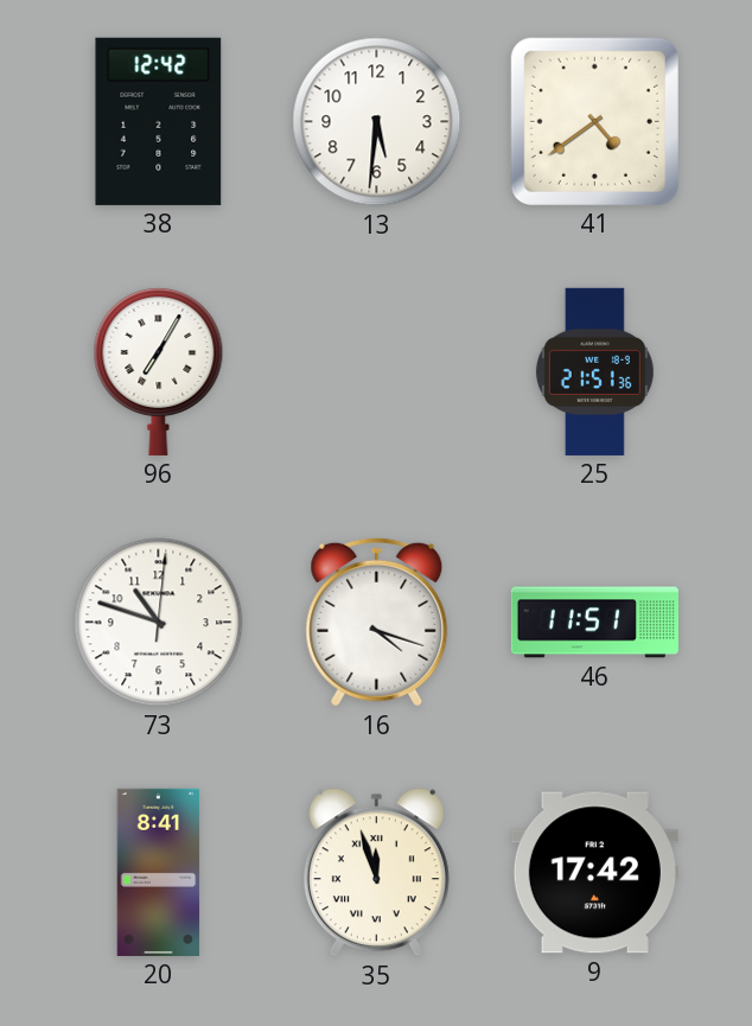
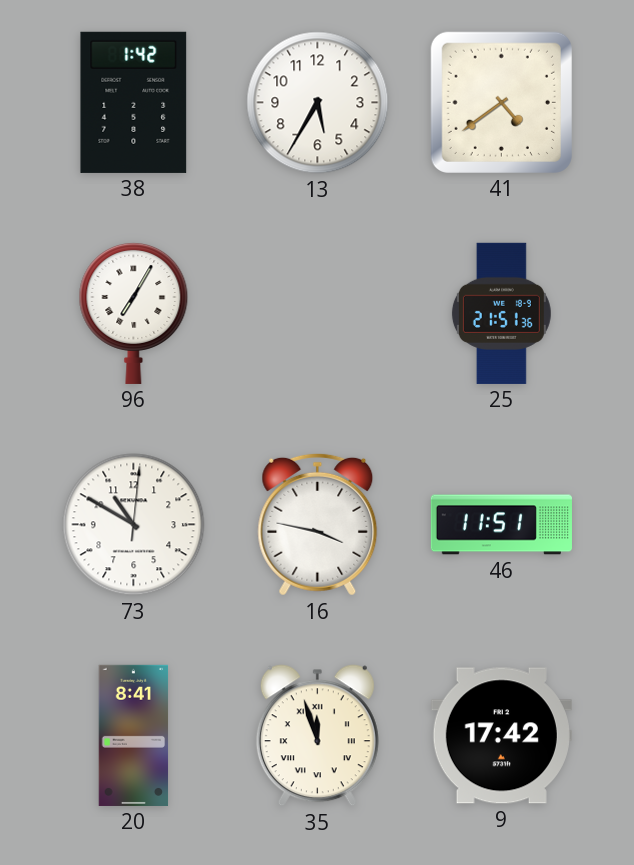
38: 12:42 -> 1:42
13: 5:31 -> 5:35
73: 10:48 -> 10:50
16: 4:18 -> 3:47
